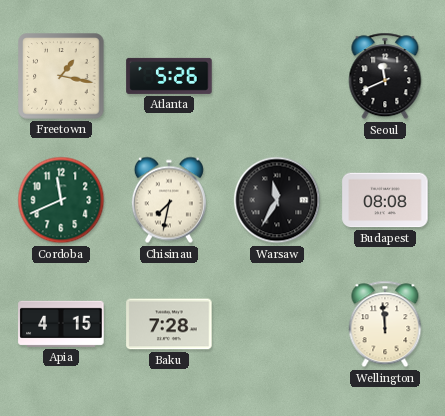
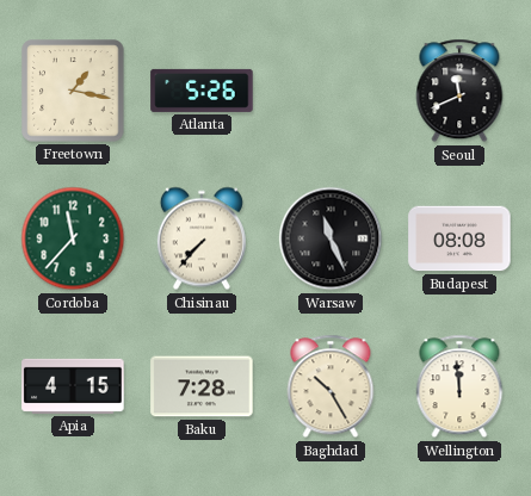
Cordoba: 11:41 -> 11:37
Chisinau: 7:32 -> 7:37
Warsaw: 11:35 -> 11:26
Baghdad: none -> 10:25
